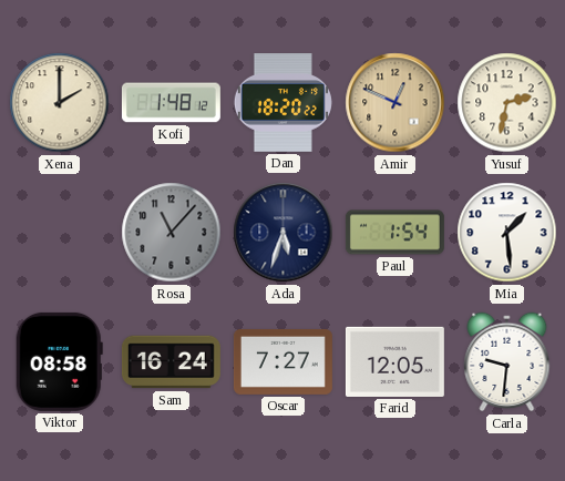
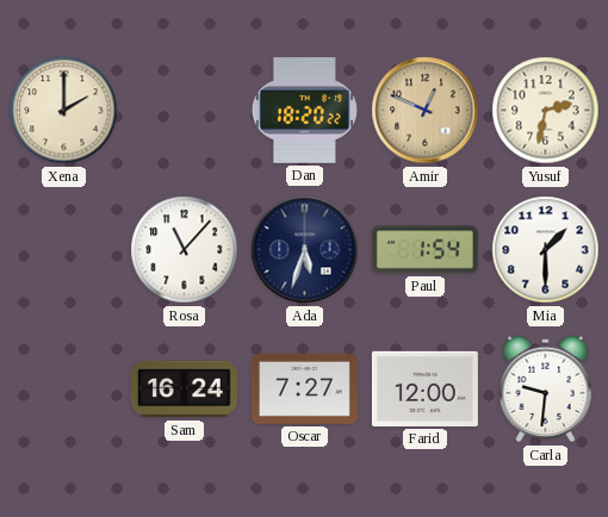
Kofi: 1:48 -> none
Rosa dial: grey -> white
Mia: 1:29 -> 1:30
Viktor: 08:58 -> none
Farid: 12:05 -> 12:00
